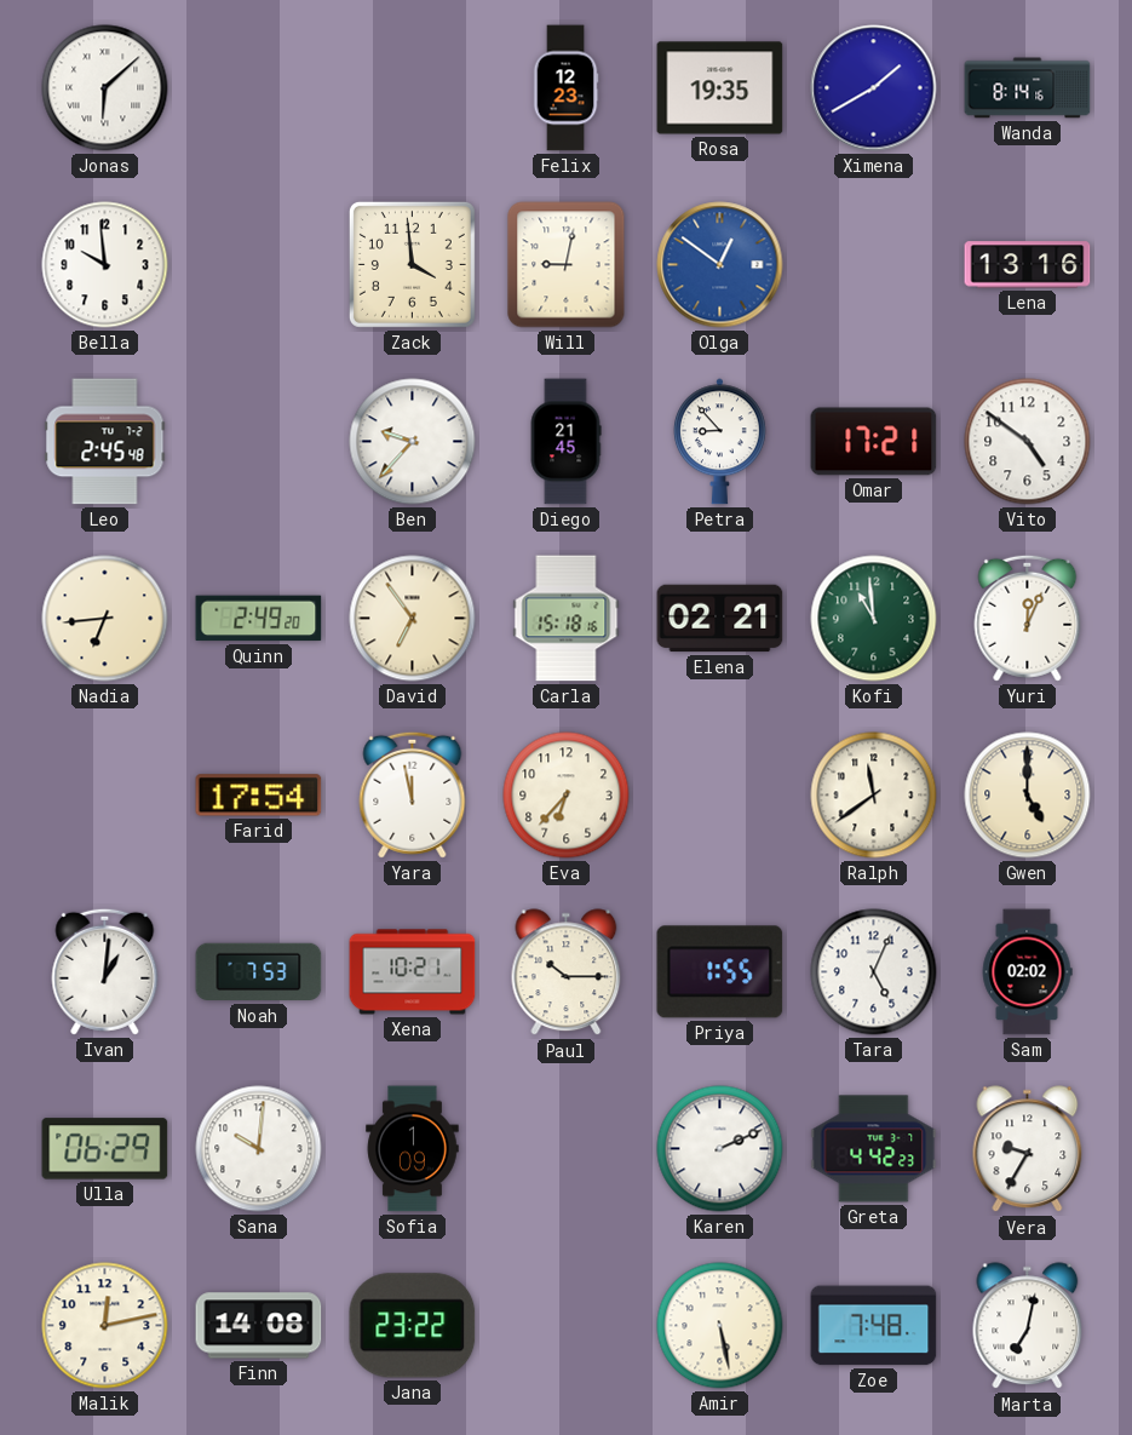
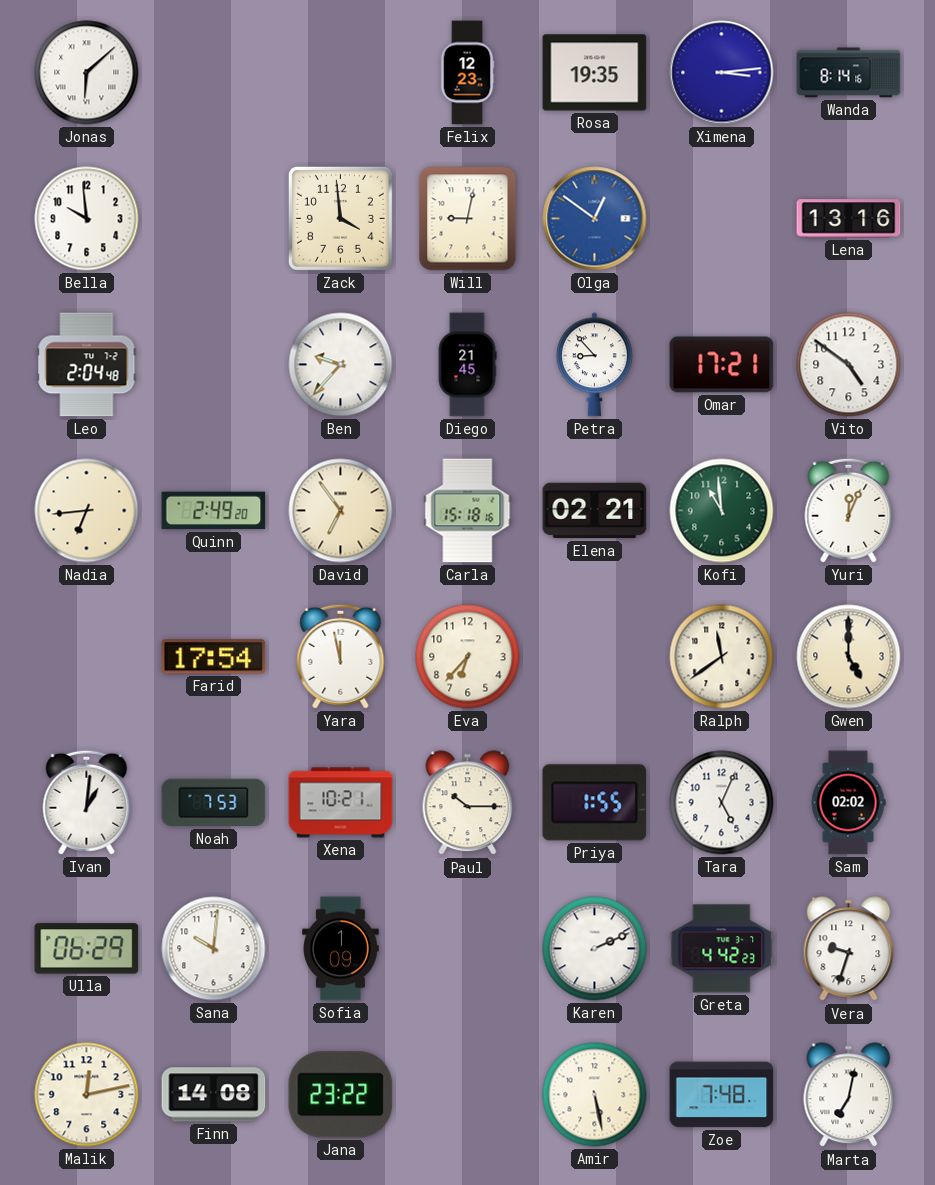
Ximena: 1:40 -> 3:14
Leo: 2:45 -> 2:04
Vera: 9:35 -> 9:33
